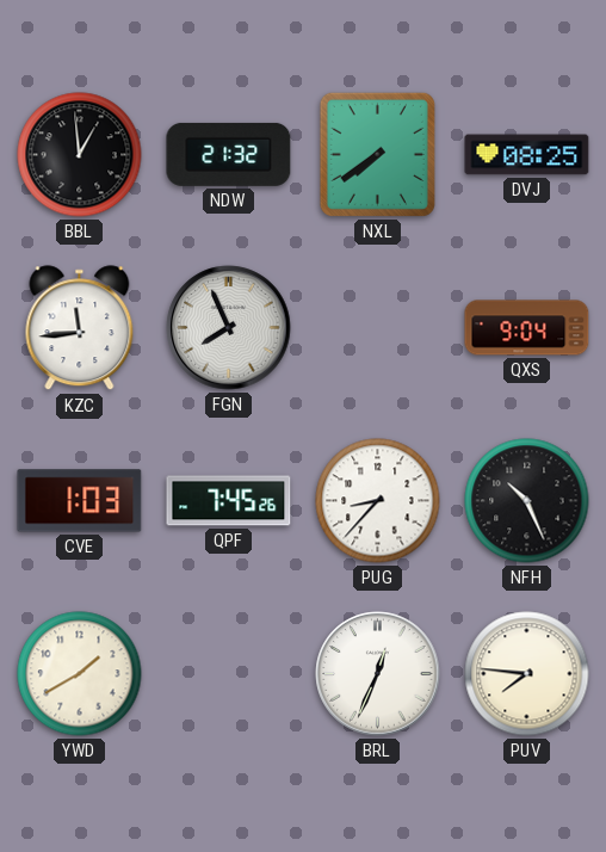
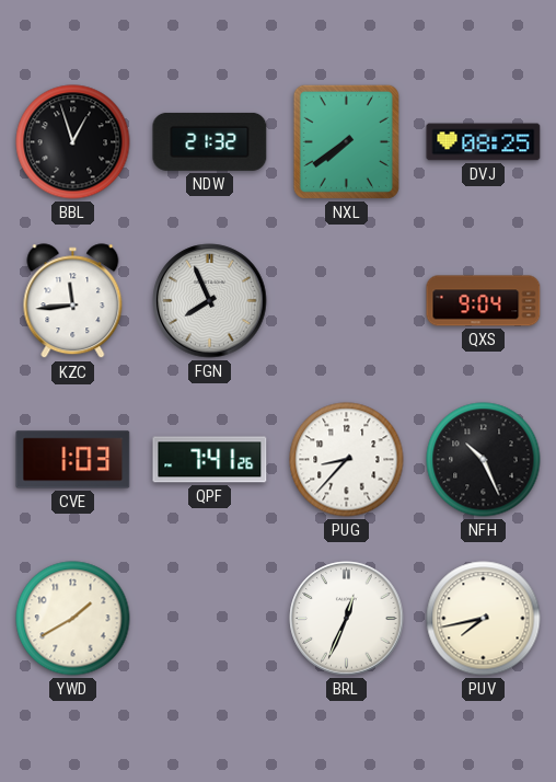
BBL: 12:59 -> 12:57
QPF: 7:45 -> 7:41
PUV: 7:46 -> 7:43
